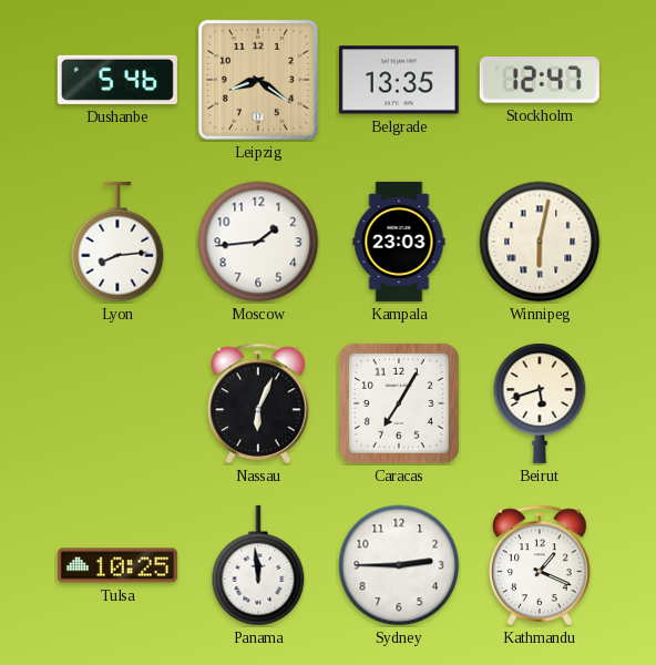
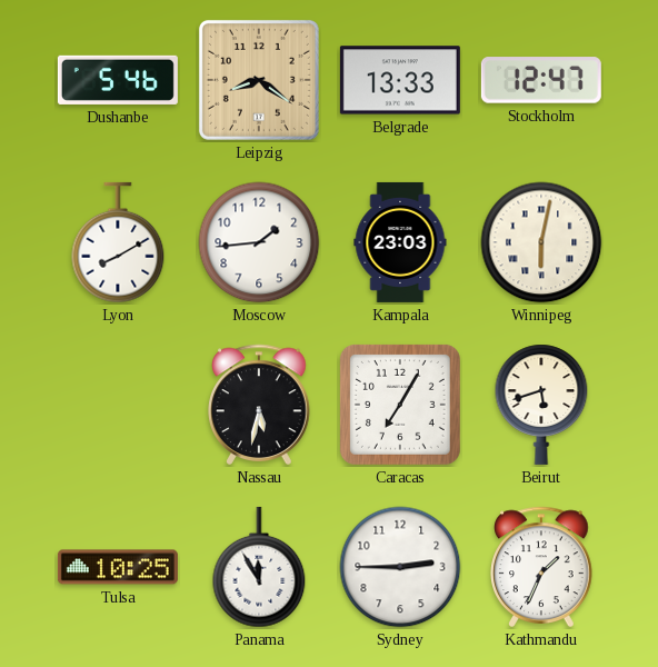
Belgrade: 13:35 -> 13:33
Lyon: 8:14 -> 8:10
Nassau: 6:04 -> 5:32
Panama: 11:59 -> 11:55
Kathmandu: 1:19 -> 1:34
